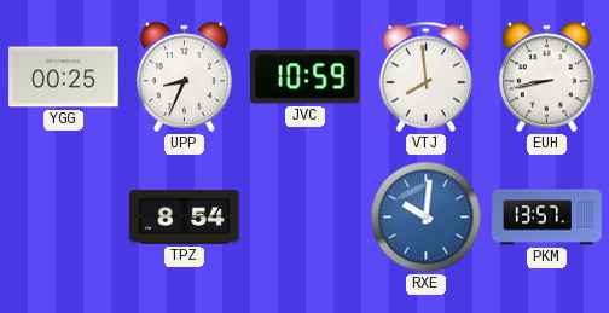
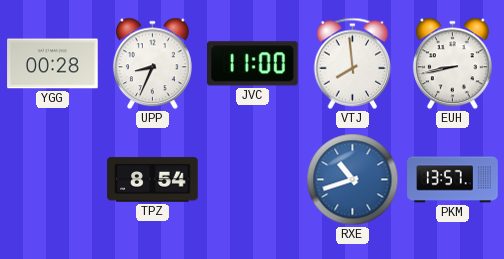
YGG: 00:25 -> 00:28
JVC: 10:59 -> 11:00
RXE: 10:01 -> 10:42
